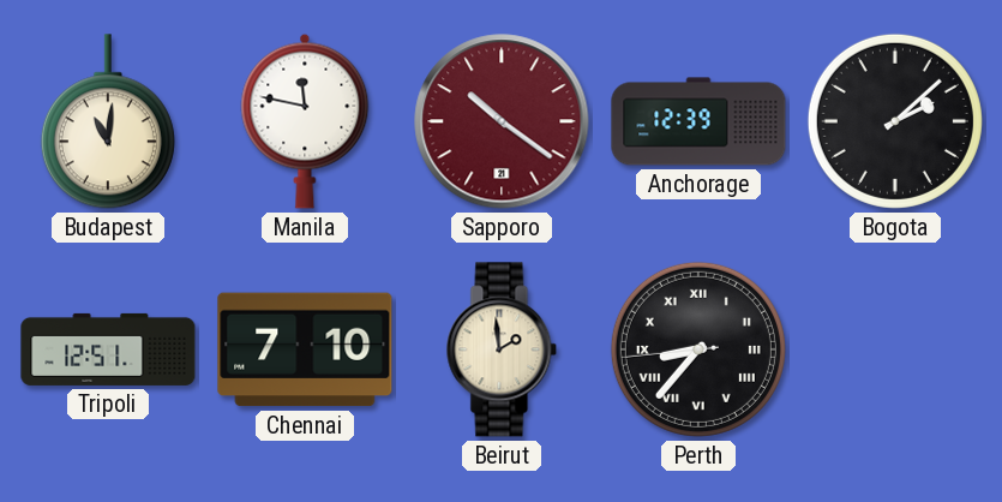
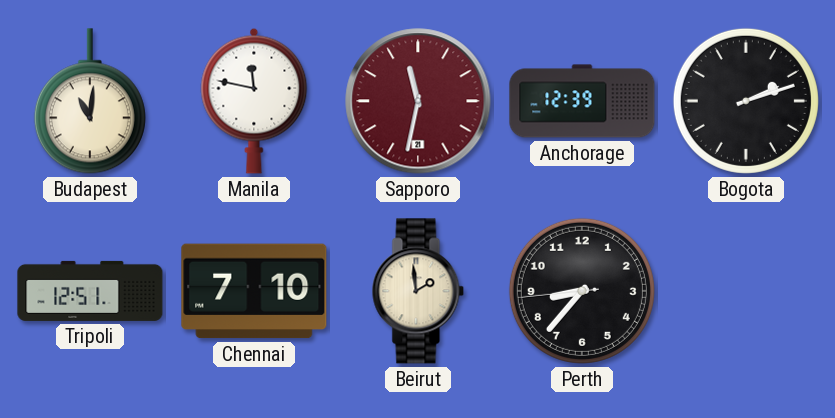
Sapporo: 10:21 -> 11:32
Bogota: 2:08 -> 2:12
Perth numerals: Roman -> Arabic
